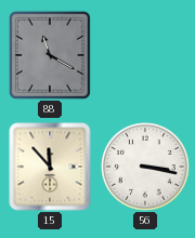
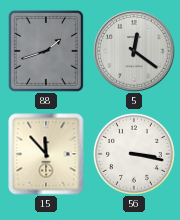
88: 11:20 -> 1:42
5: none -> 12:21
